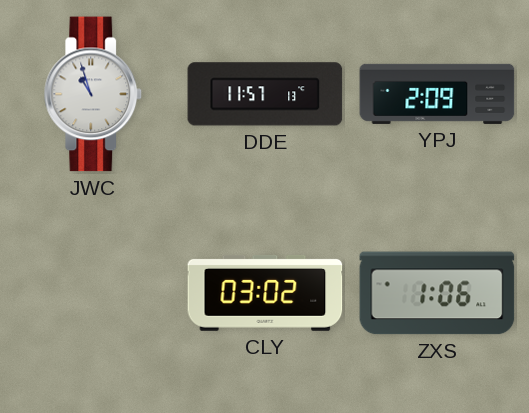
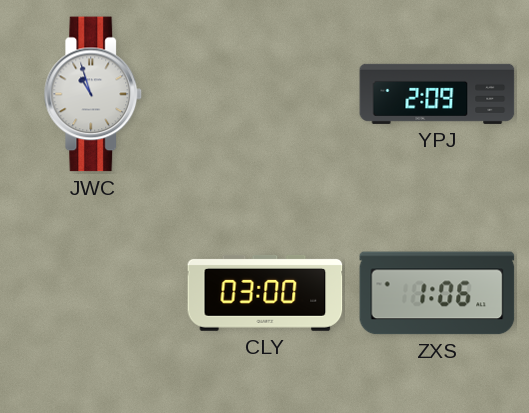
DDE: 11:57 -> none
CLY: 03:02 -> 03:00
